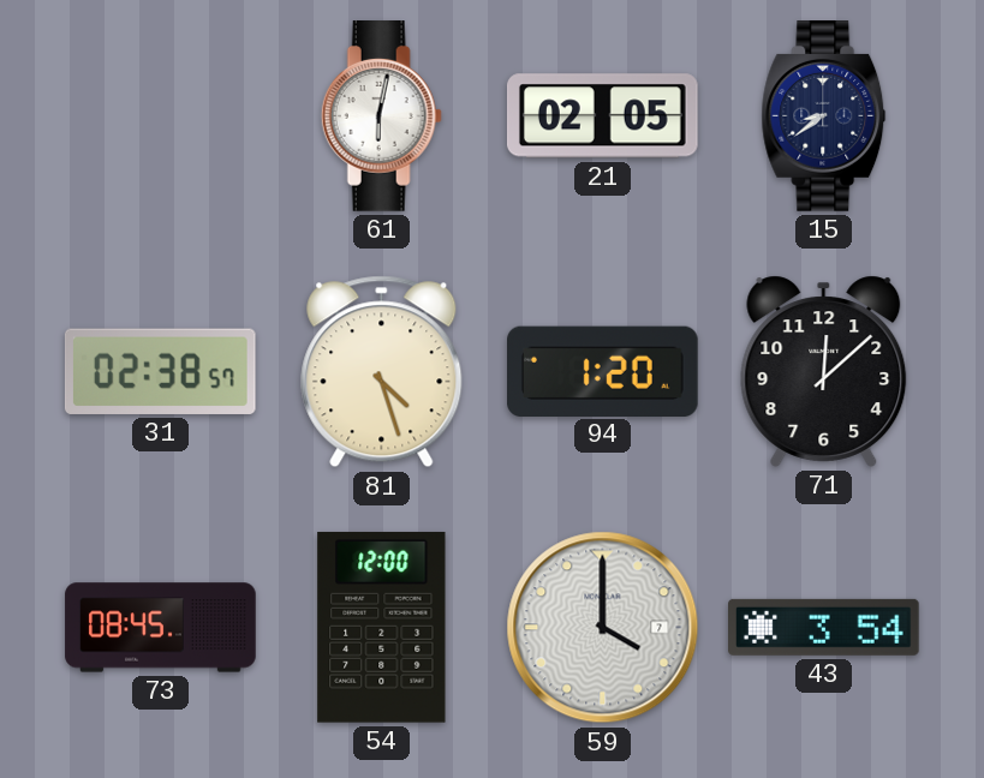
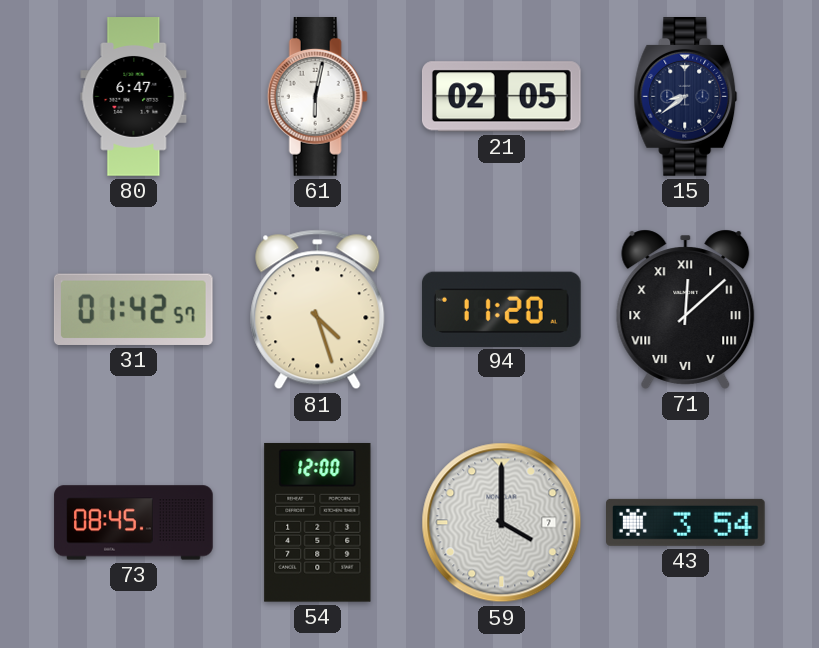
80: none -> 6:47
31: 02:38 -> 01:42
94: 1:20 -> 11:20
71 numerals: Arabic -> Roman
